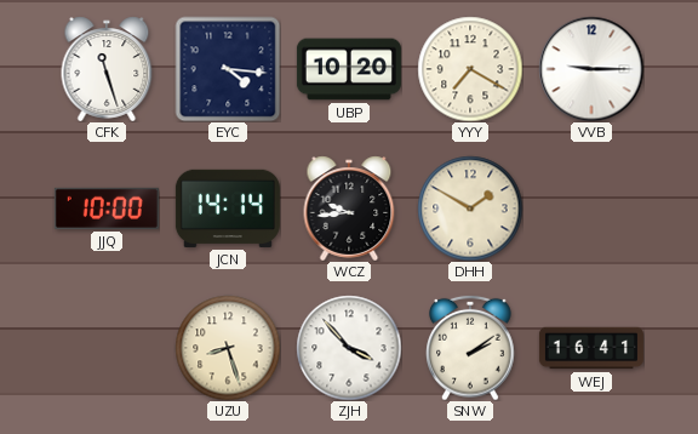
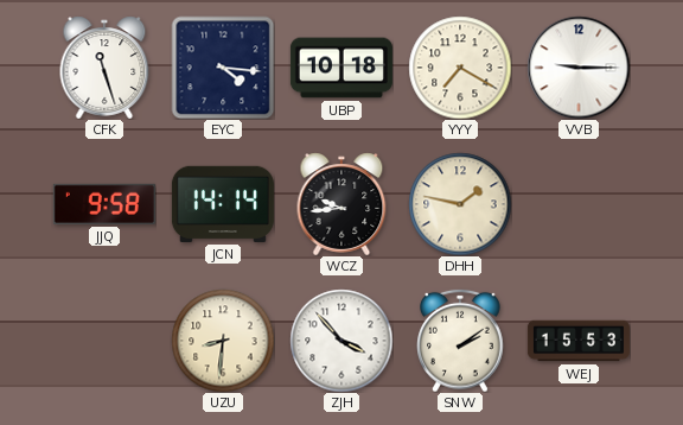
UBP: 10:20 -> 10:18
JJQ: 10:00 -> 9:58
DHH: 1:50 -> 1:47
UZU: 8:27 -> 8:31
WEJ: 16:41 -> 15:53
